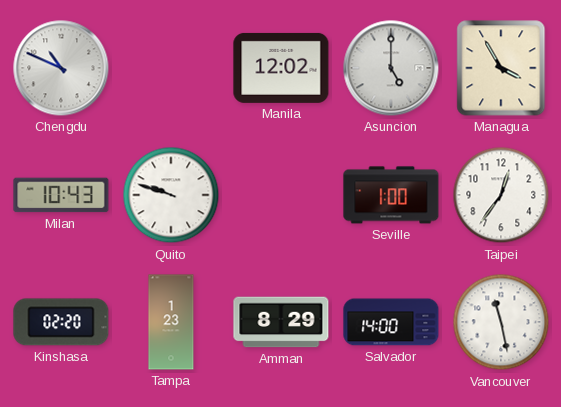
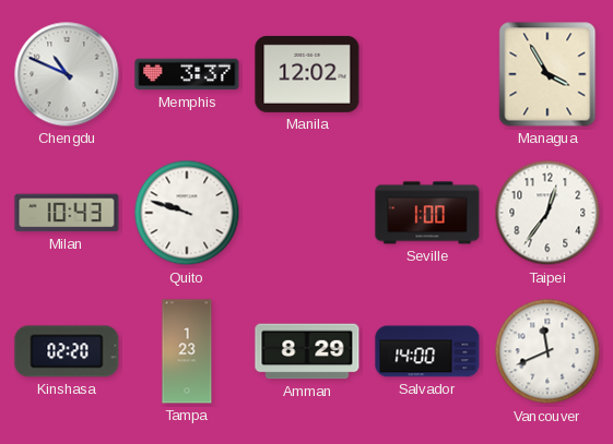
Memphis: none -> 3:37
Asuncion: 5:00 -> none
Vancouver: 11:28 -> 11:41
